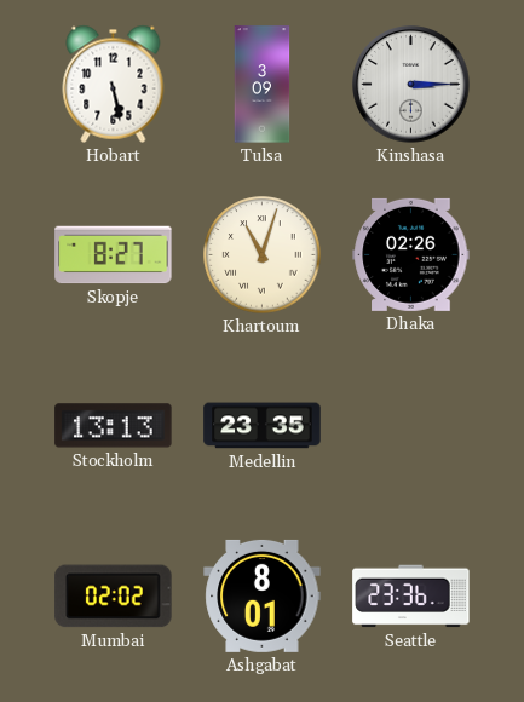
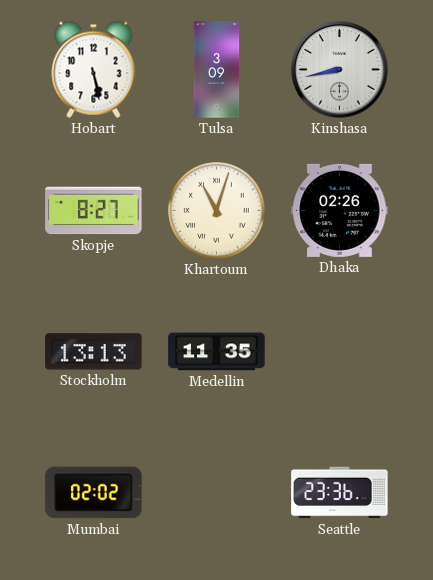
Kinshasa: 3:15 -> 8:43
Medellin: 23:35 -> 11:35
Ashgabat: 8:01 -> none
